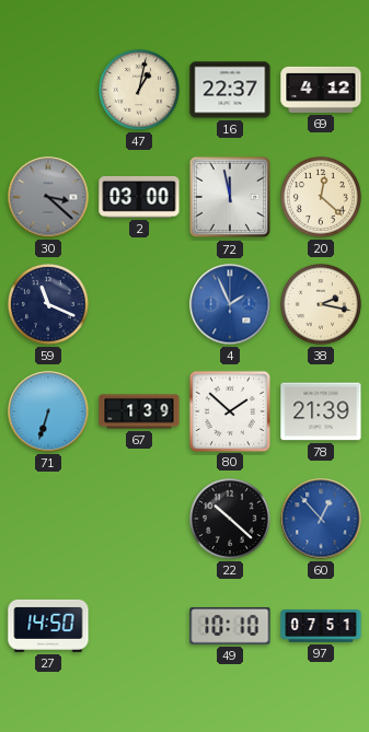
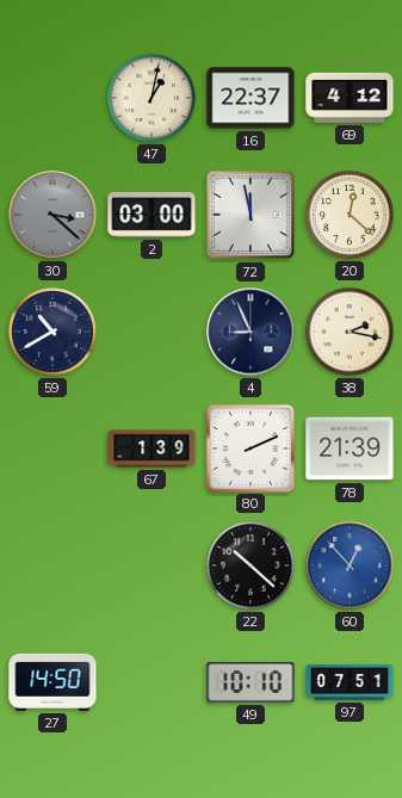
59: 11:19 -> 10:40
4: 1:56 -> 8:56
4 dial: blue -> navy
71: 6:33 -> none
80: 1:52 -> 2:11
